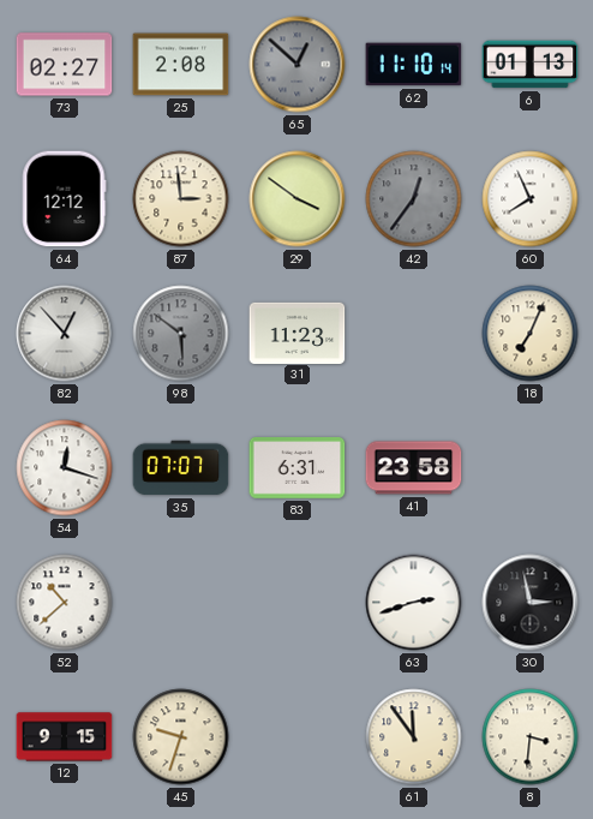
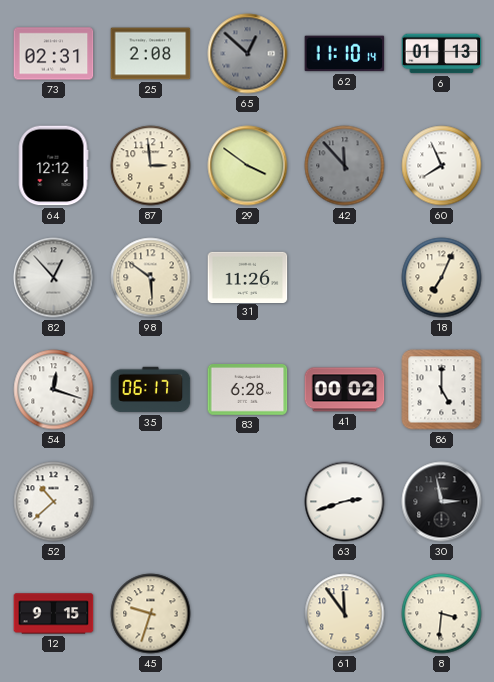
73: 02:27 -> 02:31
42: 12:36 -> 11:53
98 dial: grey -> cream
31: 11:23 -> 11:26
35: 07:07 -> 06:17
83: 6:31 -> 6:28
41: 23:58 -> 00:02
86: none -> 5:00
